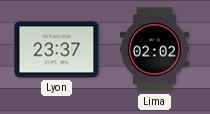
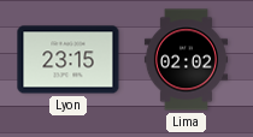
Lyon: 23:37 -> 23:15
